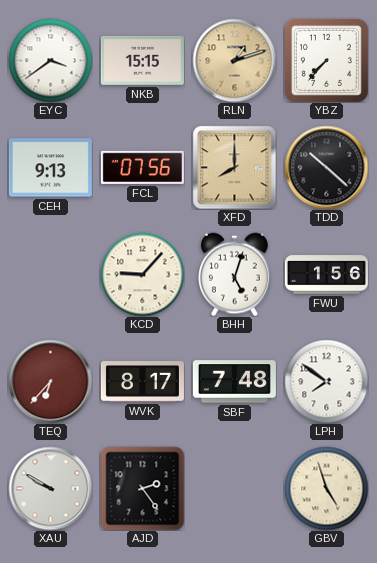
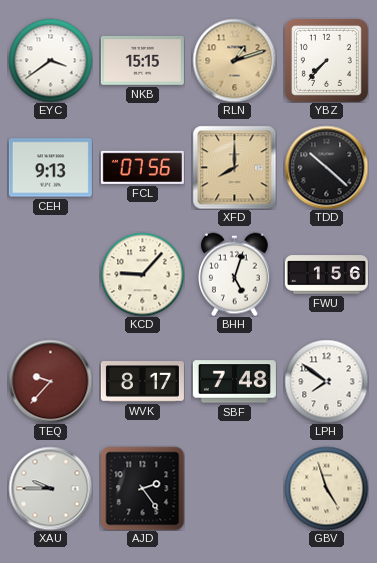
TEQ: 6:37 -> 9:37
XAU: 9:50 -> 9:45
